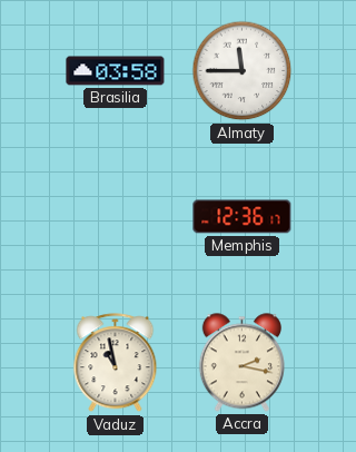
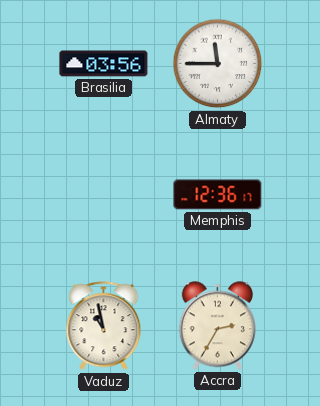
Brasilia: 03:58 -> 03:56
Accra: 2:17 -> 2:35
